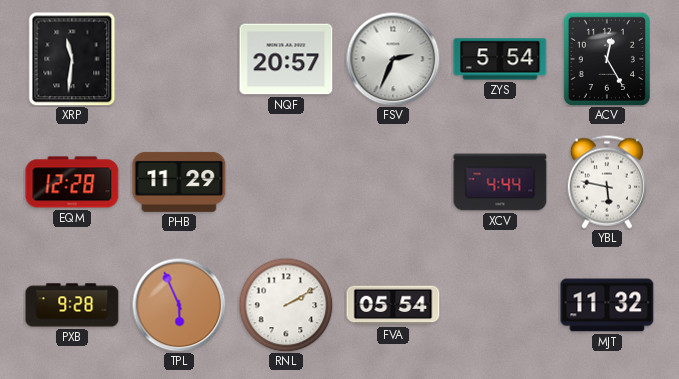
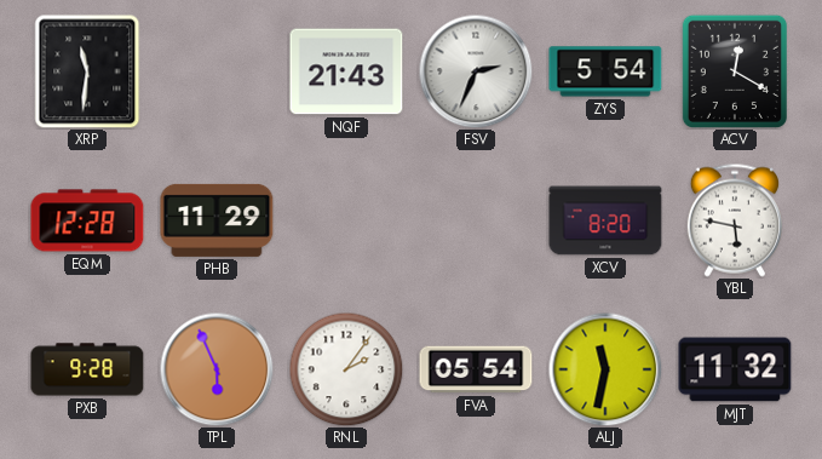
NQF: 20:57 -> 21:43
ACV: 12:25 -> 12:20
XCV: 4:44 -> 8:20
RNL: 2:10 -> 2:06
ALJ: none -> 11:32
